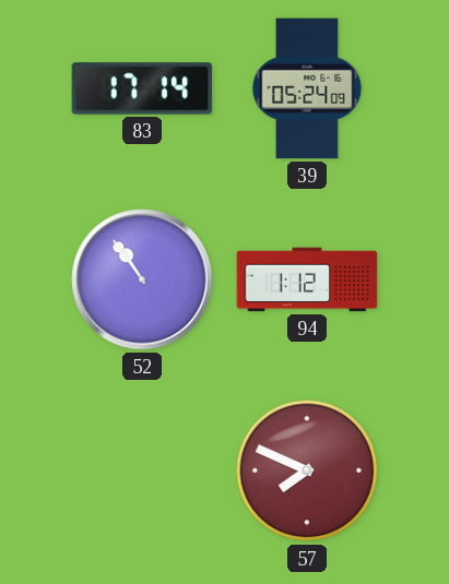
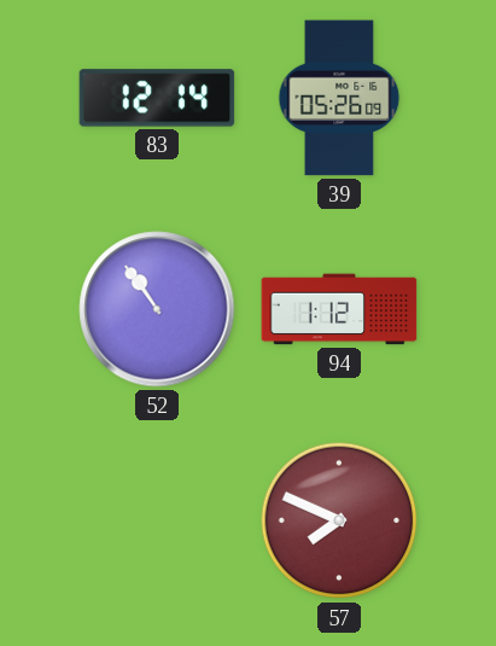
83: 17:14 -> 12:14
39: 05:24 -> 05:26
